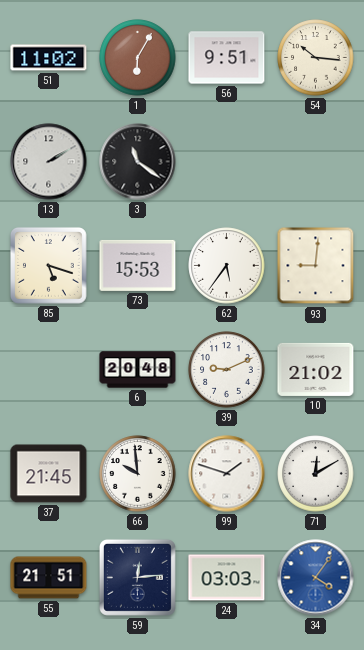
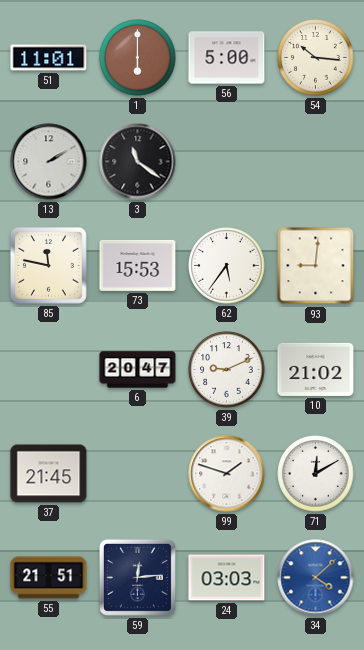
51: 11:02 -> 11:01
1: 6:05 -> 6:00
56: 9:51 -> 5:00
85: 5:18 -> 11:47
6: 20:48 -> 20:47
66: 9:59 -> none
34: 4:06 -> 4:08
